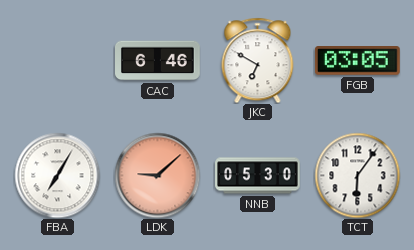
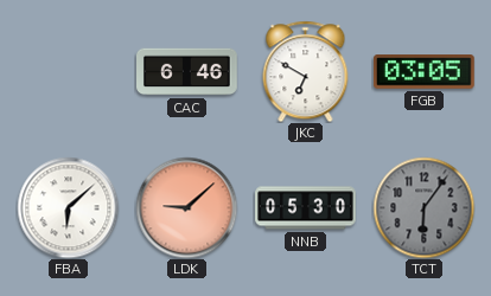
FBA: 7:05 -> 6:08
TCT dial: white -> grey
